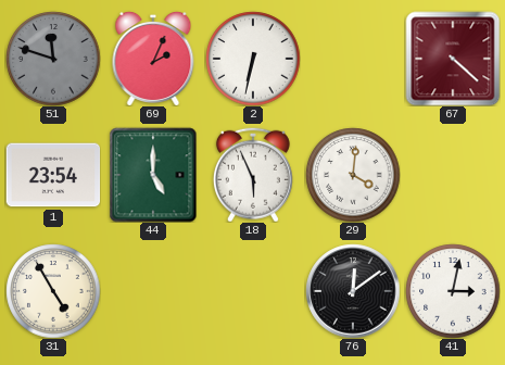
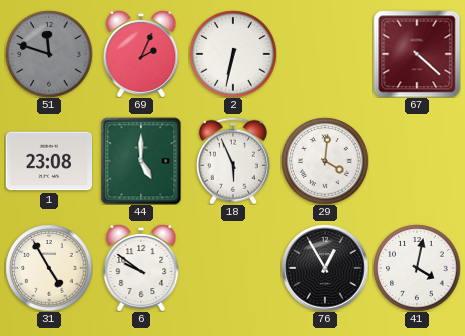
1: 23:54 -> 23:08
6: none -> 9:51
76: 12:09 -> 12:55
41: 3:02 -> 4:02
